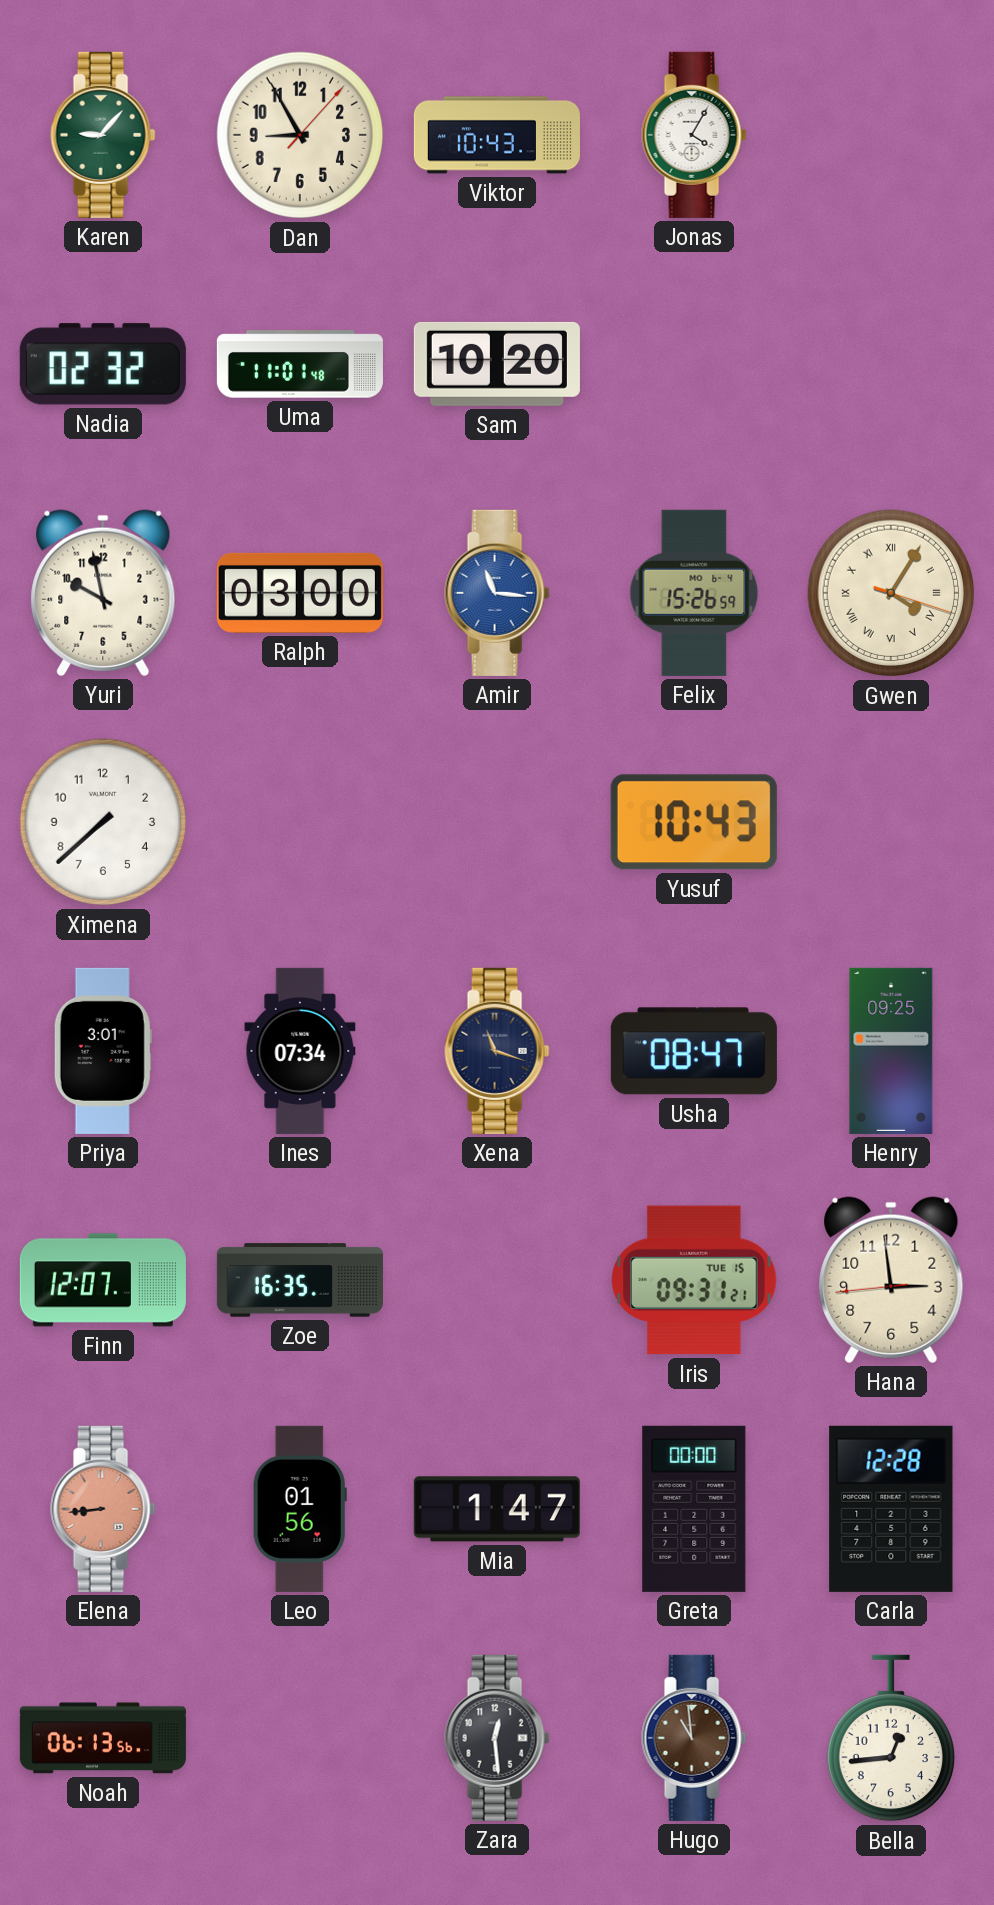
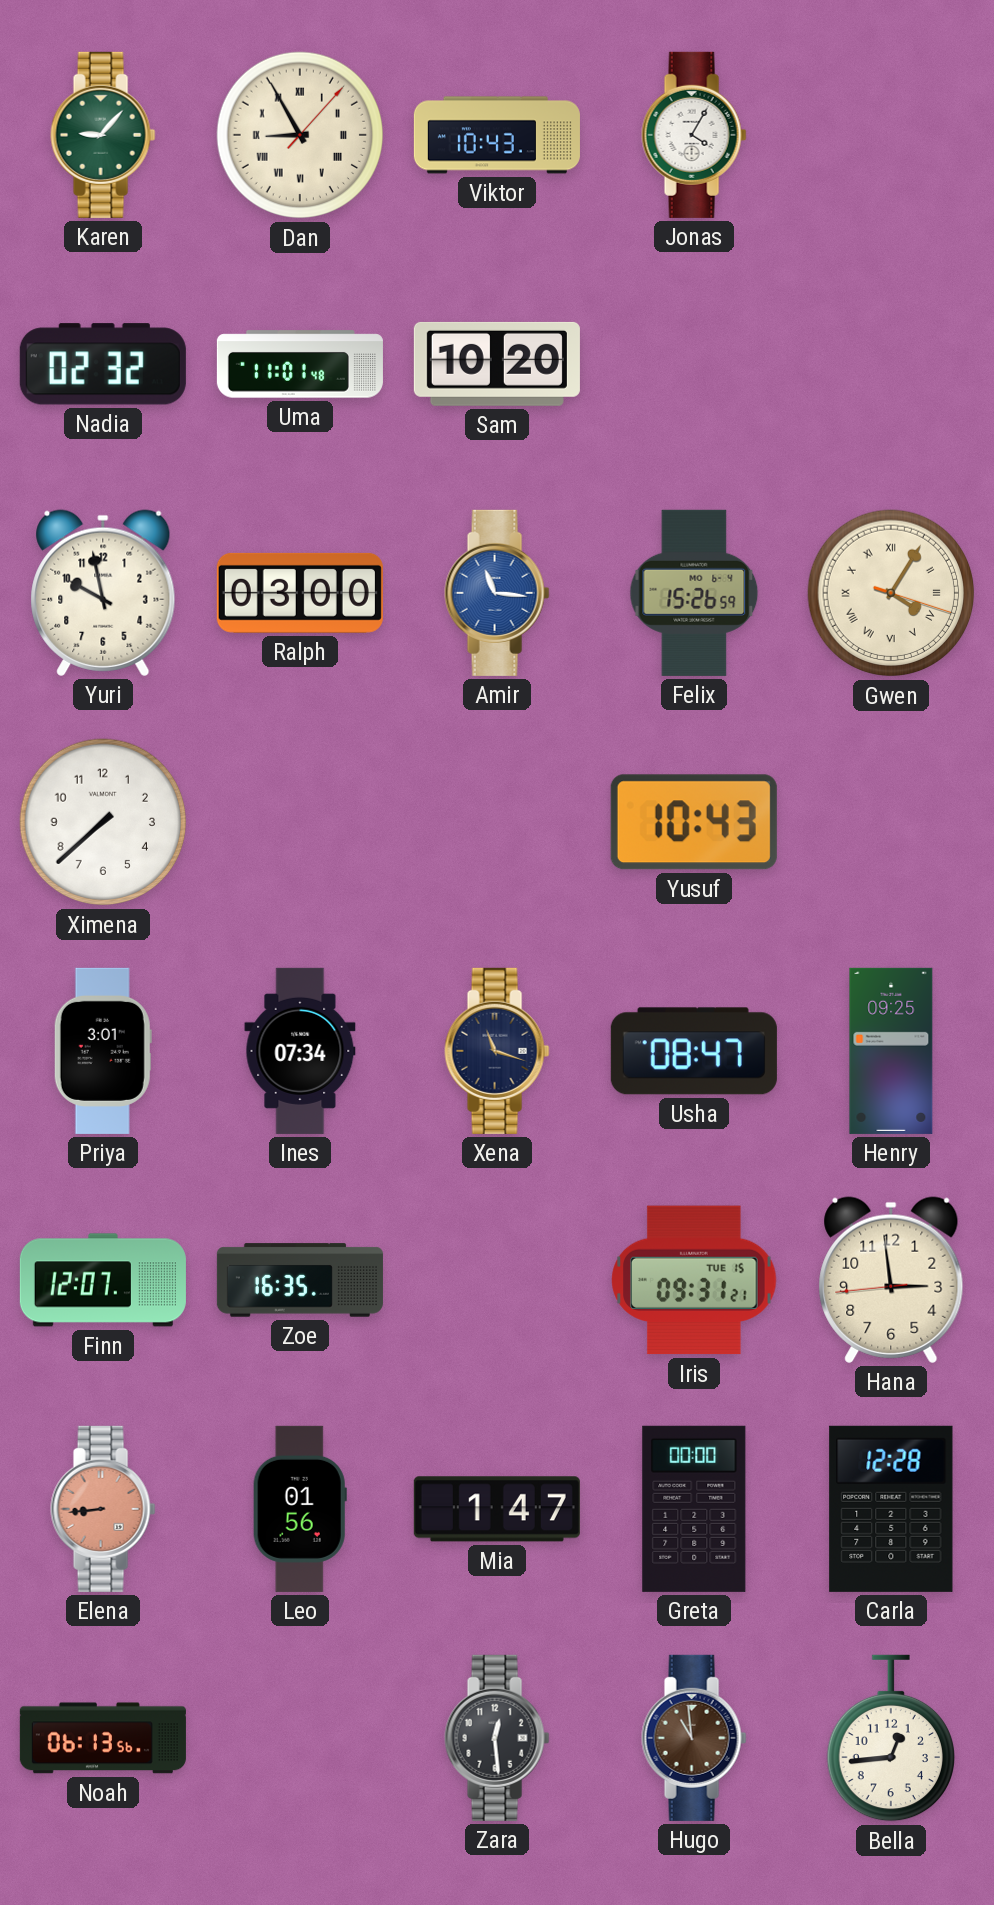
Dan numerals: Arabic -> Roman
